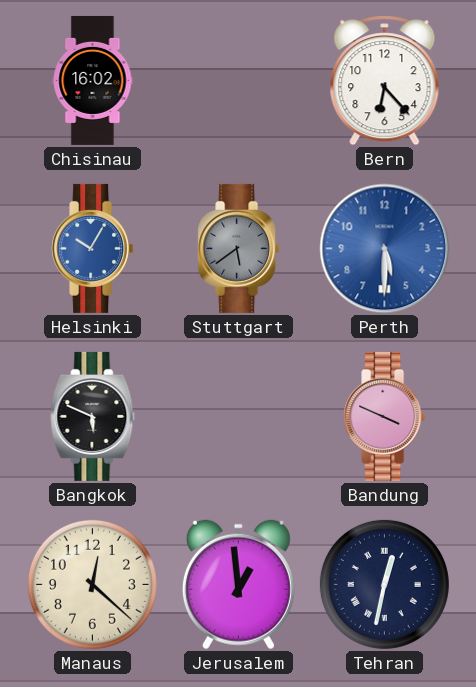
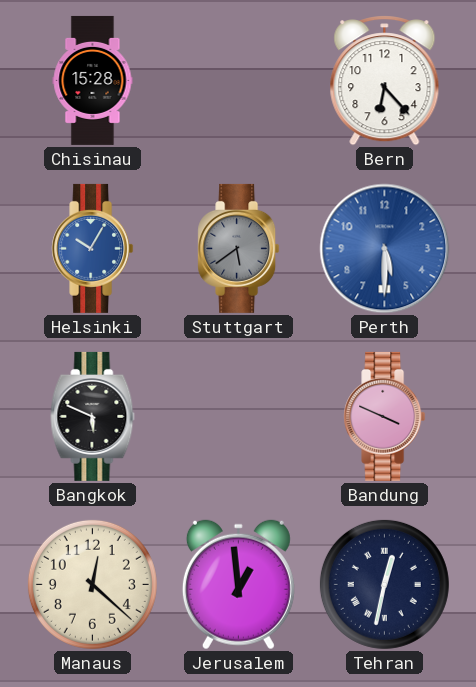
Chisinau: 16:02 -> 15:28
